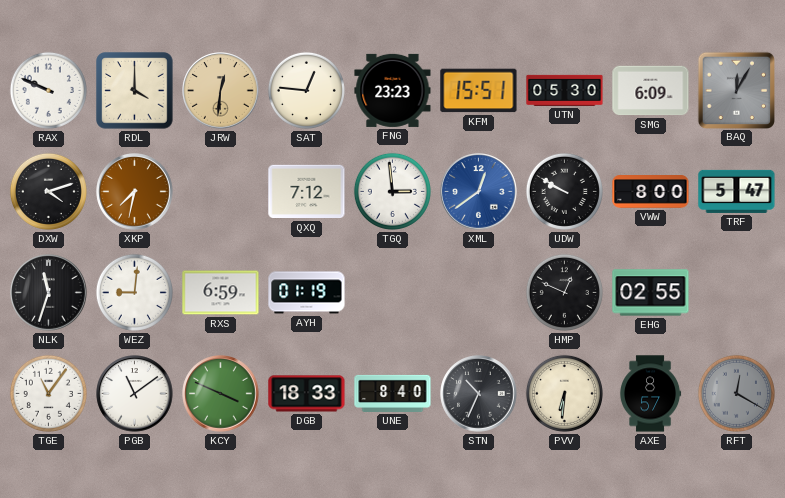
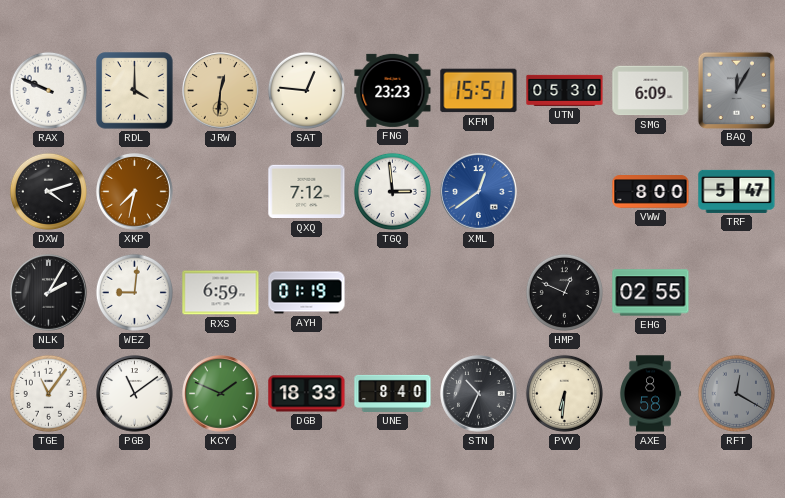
UDW: 9:50 -> none
NLK: 11:33 -> 2:05
KCY: 3:49 -> 1:49
AXE: 8:57 -> 8:58
